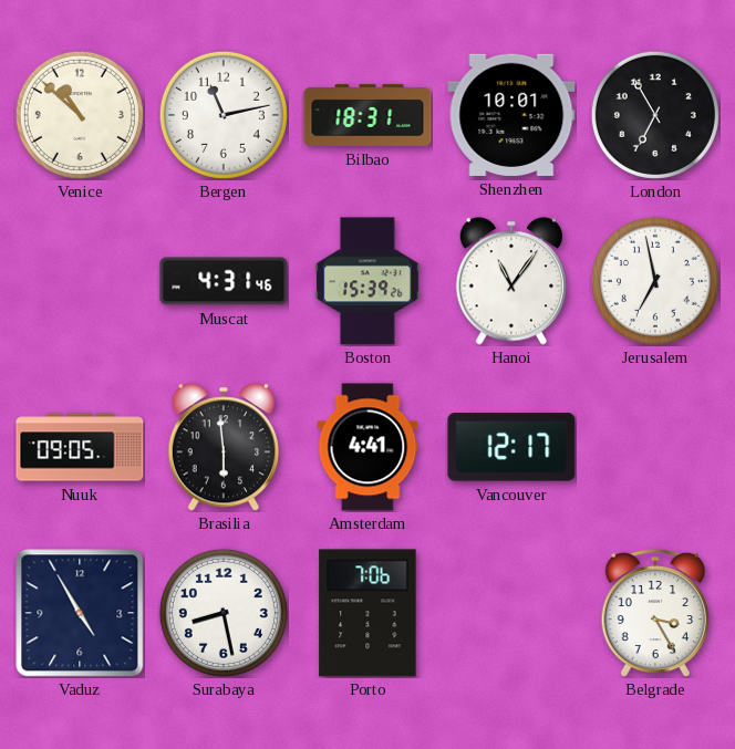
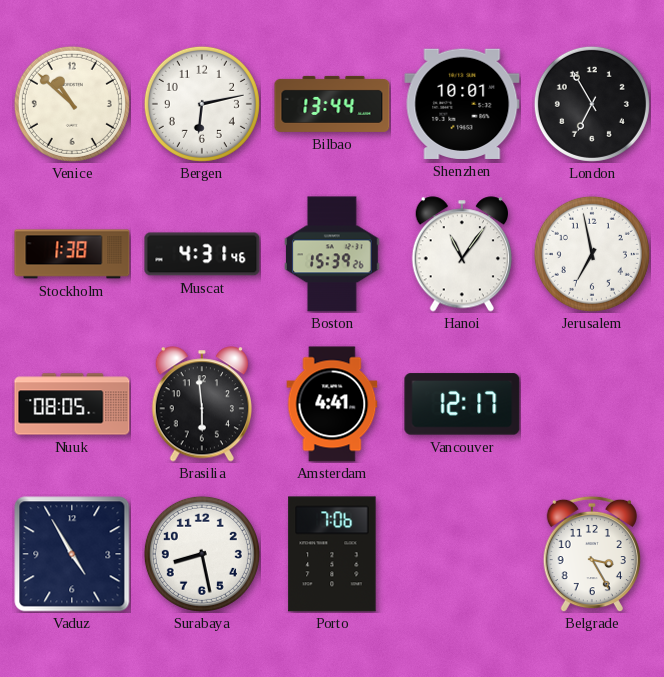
Bergen: 11:13 -> 6:13
Bilbao: 18:31 -> 13:44
Stockholm: none -> 1:38
Nuuk: 09:05 -> 08:05
